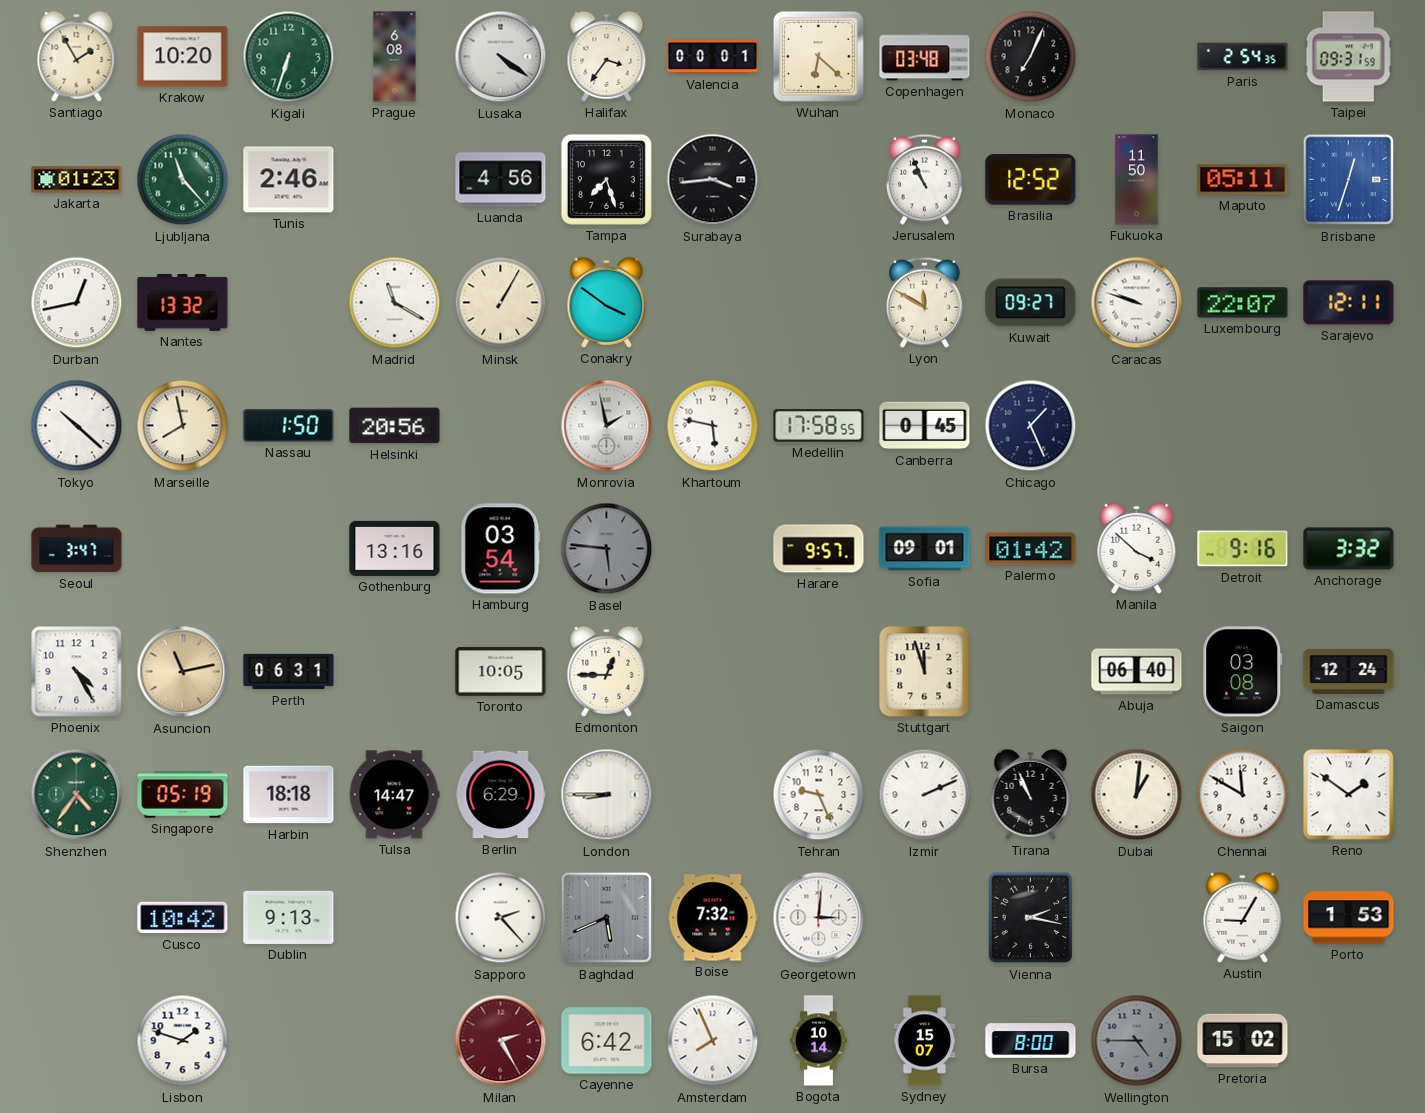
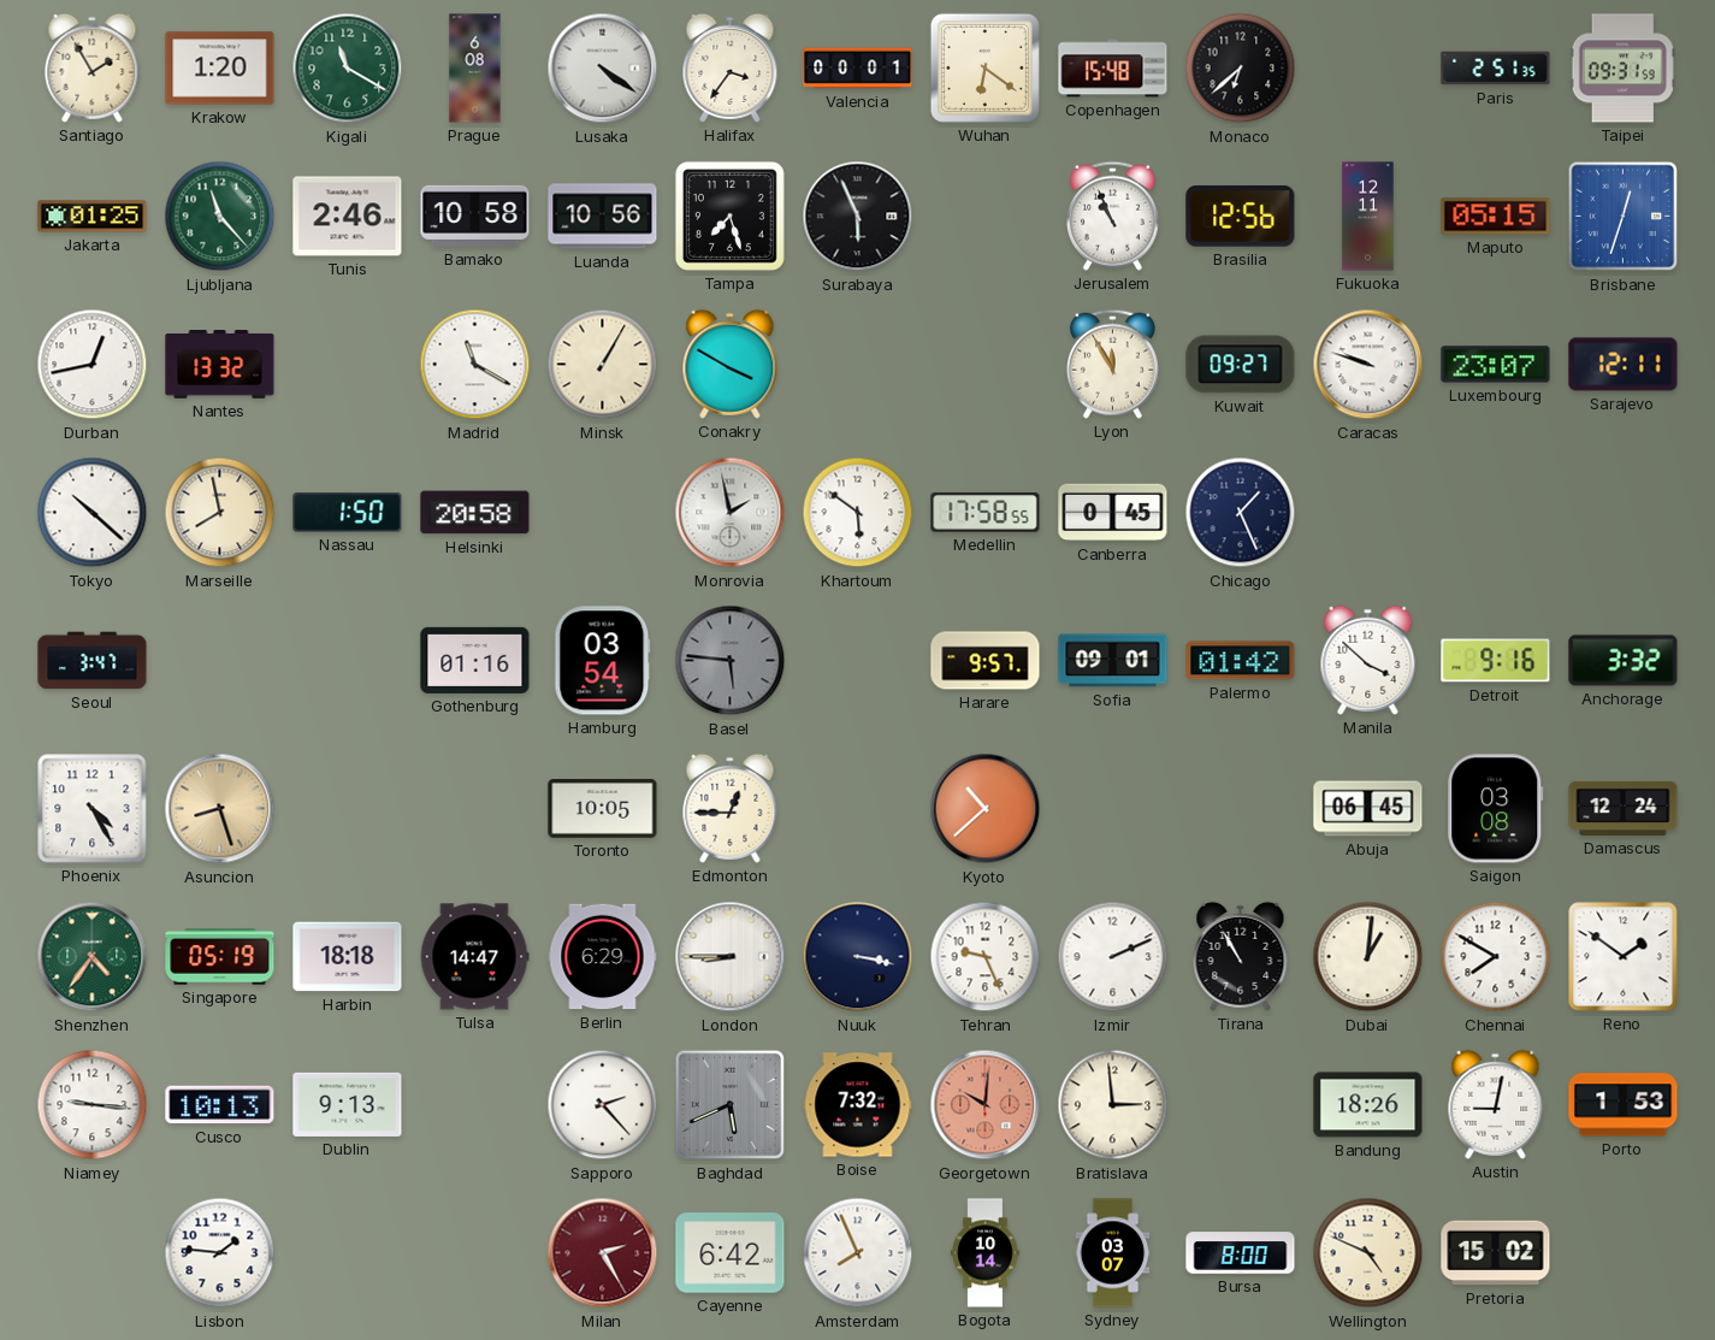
Krakow: 10:20 -> 1:20
Kigali: 6:33 -> 11:20
Wuhan: 6:22 -> 6:21
Copenhagen: 03:48 -> 15:48
Monaco: 7:04 -> 6:38
Paris: 2:54 -> 2:51
Jakarta: 01:23 -> 01:25
Bamako: none -> 10:58
Luanda: 4:56 -> 10:56
Surabaya: 3:44 -> 5:56
Brasilia: 12:52 -> 12:56
Fukuoka: 11:50 -> 12:11
Maputo: 05:11 -> 05:15
Conakry: 3:51 -> 3:50
Lyon: 11:50 -> 11:55
Luxembourg: 22:07 -> 23:07
Helsinki: 20:56 -> 20:58
Khartoum: 5:47 -> 5:51
Gothenburg: 13:16 -> 01:16
Asuncion: 11:13 -> 8:27
Perth: 06:31 -> none
Kyoto: none -> 10:38
Stuttgart: 11:57 -> none
Abuja: 06:40 -> 06:45
Nuuk: none -> 3:17
Tirana: 10:56 -> 10:55
Chennai: 11:50 -> 7:50
Niamey: none -> 9:16
Cusco: 10:42 -> 10:13
Georgetown: 3:01 -> 10:01
Georgetown dial: white -> salmon
Bratislava: none -> 2:59
Vienna: 2:17 -> none
Bandung: none -> 18:26
Austin: 9:05 -> 9:02
Lisbon: 1:48 -> 1:46
Sydney: 15:07 -> 03:07
Wellington: 4:45 -> 4:49
Wellington dial: grey -> cream
